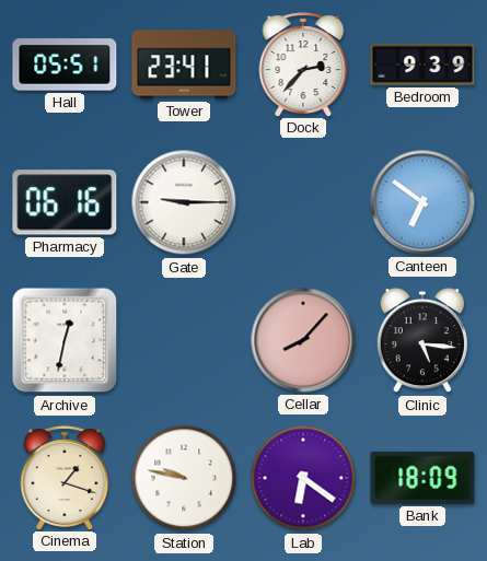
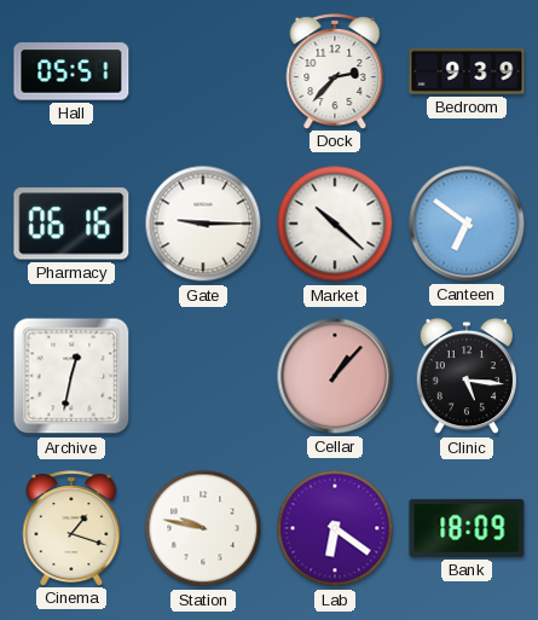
Tower: 23:41 -> none
Market: none -> 10:22
Cellar: 8:07 -> 1:07
